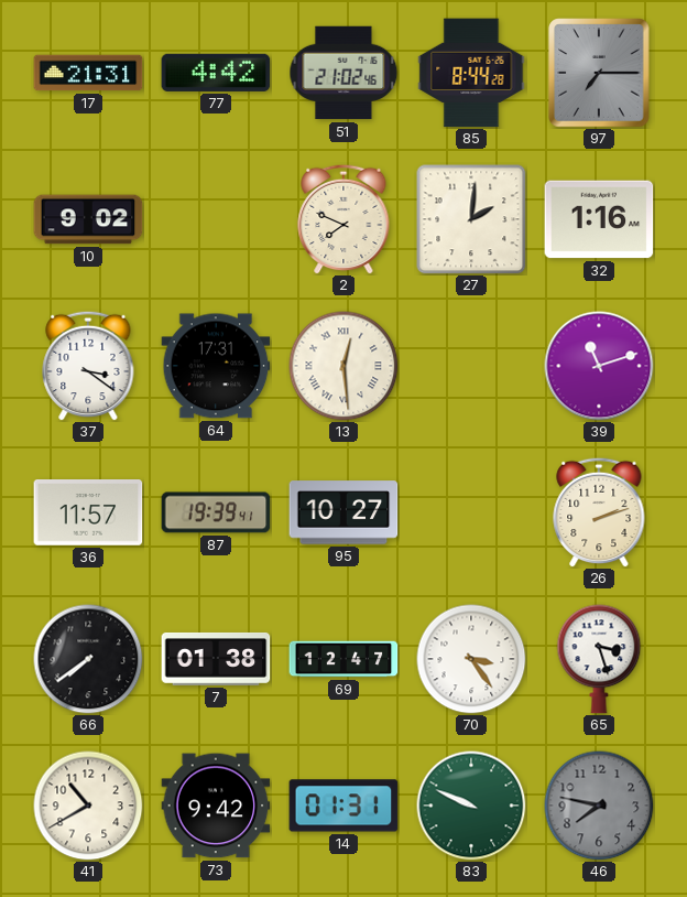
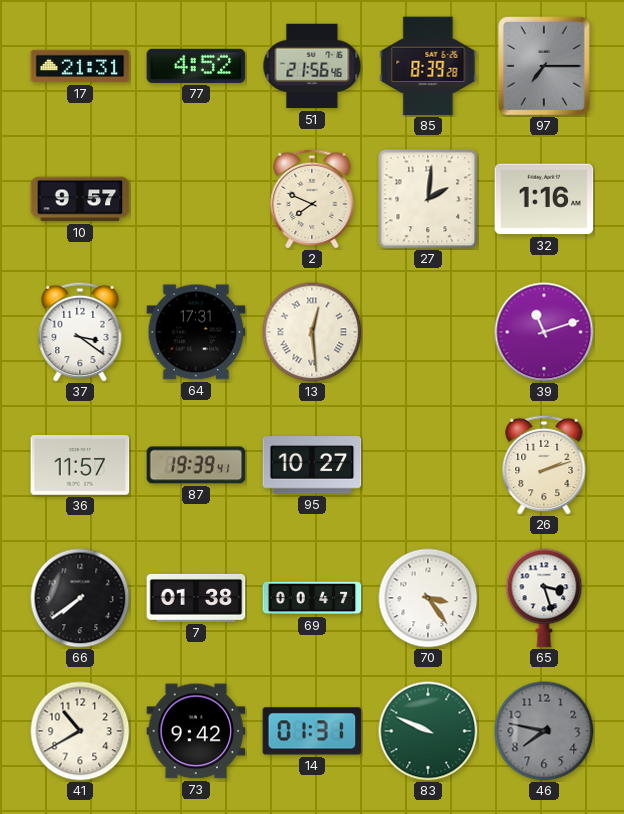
77: 4:42 -> 4:52
51: 21:02 -> 21:56
85: 8:44 -> 8:39
10: 9:02 -> 9:57
69: 12:47 -> 00:47
